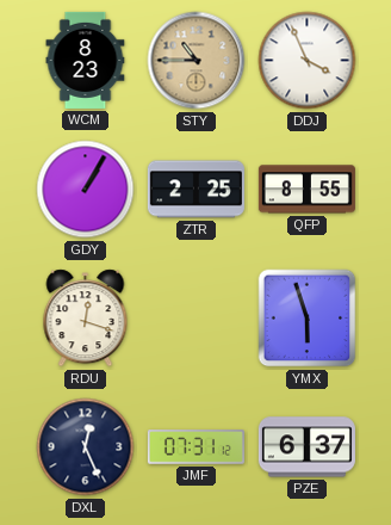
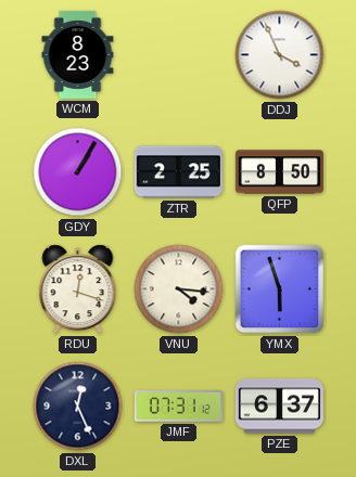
STY: 10:45 -> none
QFP: 8:55 -> 8:50
VNU: none -> 4:16
